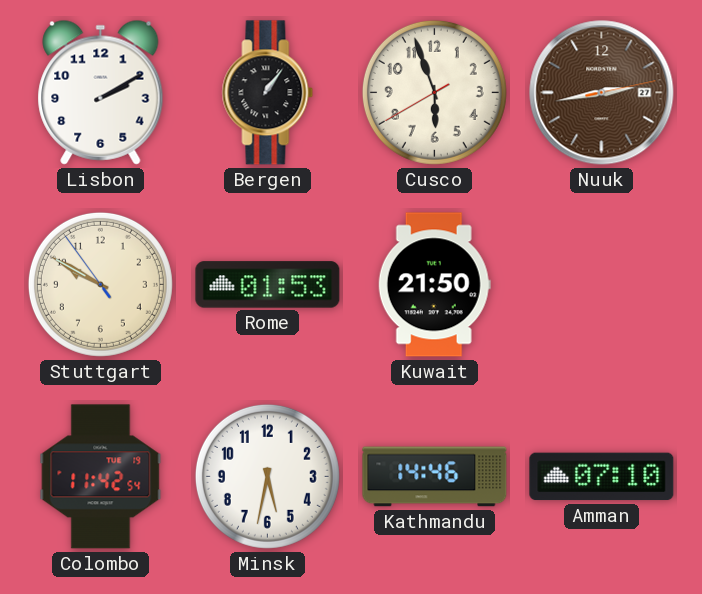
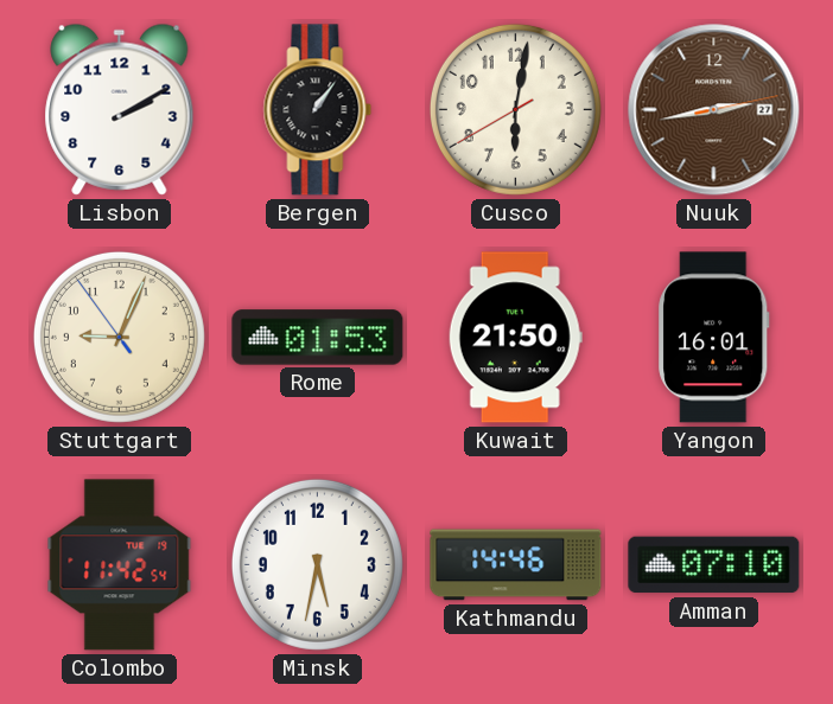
Cusco: 5:56 -> 6:01
Stuttgart: 9:49 -> 9:03
Yangon: none -> 16:01
